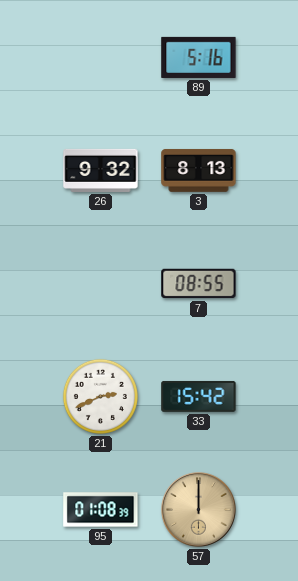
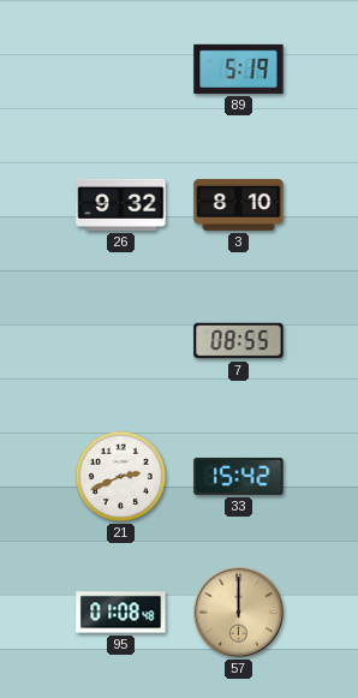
89: 5:16 -> 5:19
3: 8:13 -> 8:10
95: 01:08:39 -> 01:08:48
